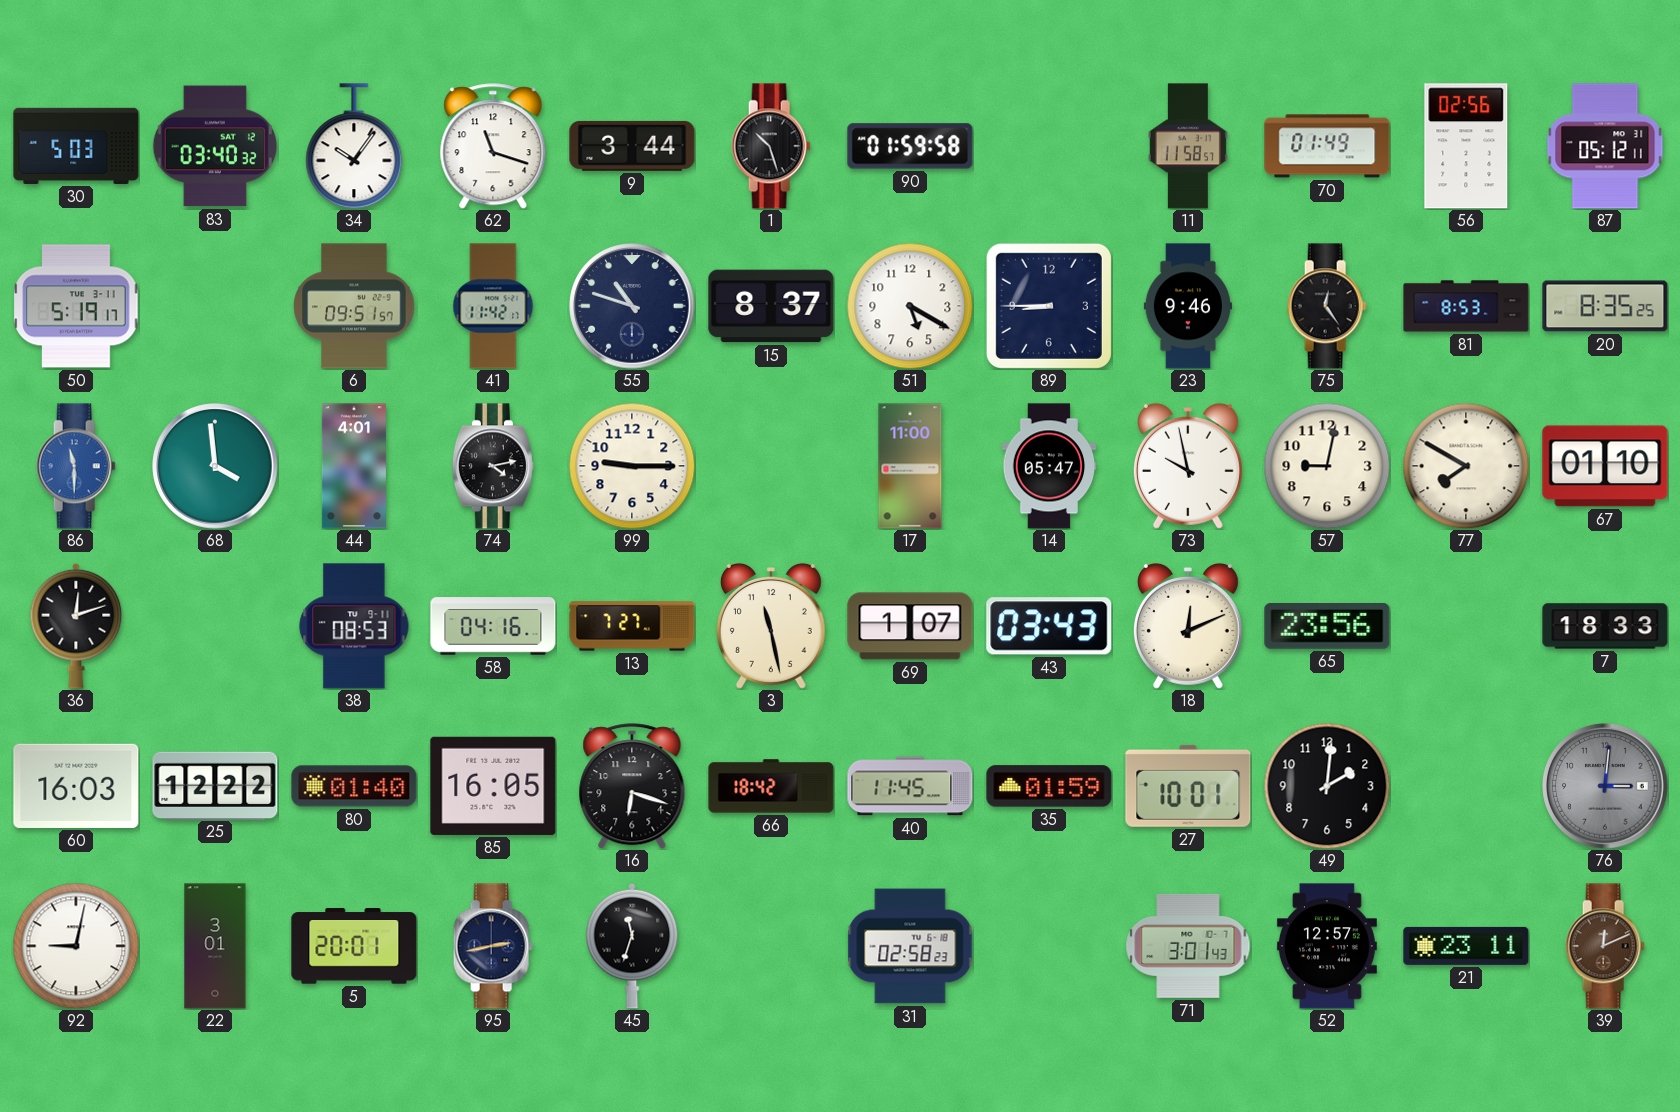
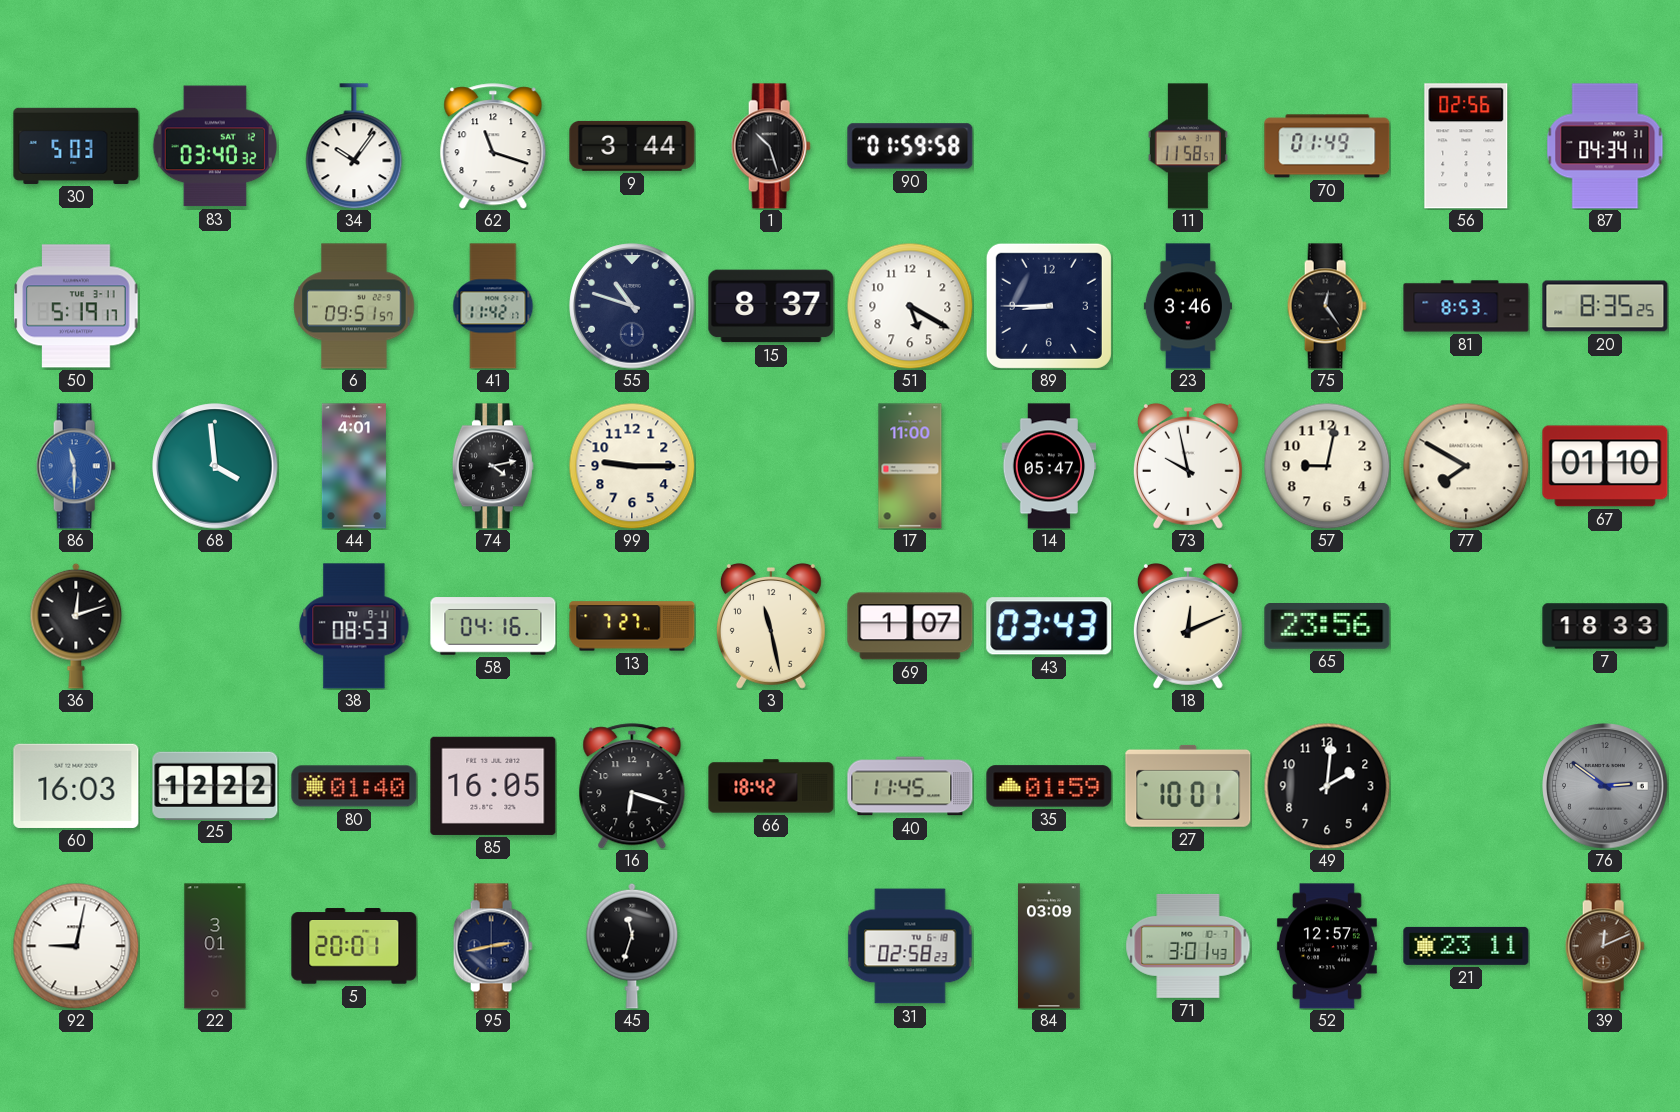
87: 05:12 -> 04:34
23: 9:46 -> 3:46
76: 3:01 -> 2:51
84: none -> 03:09
